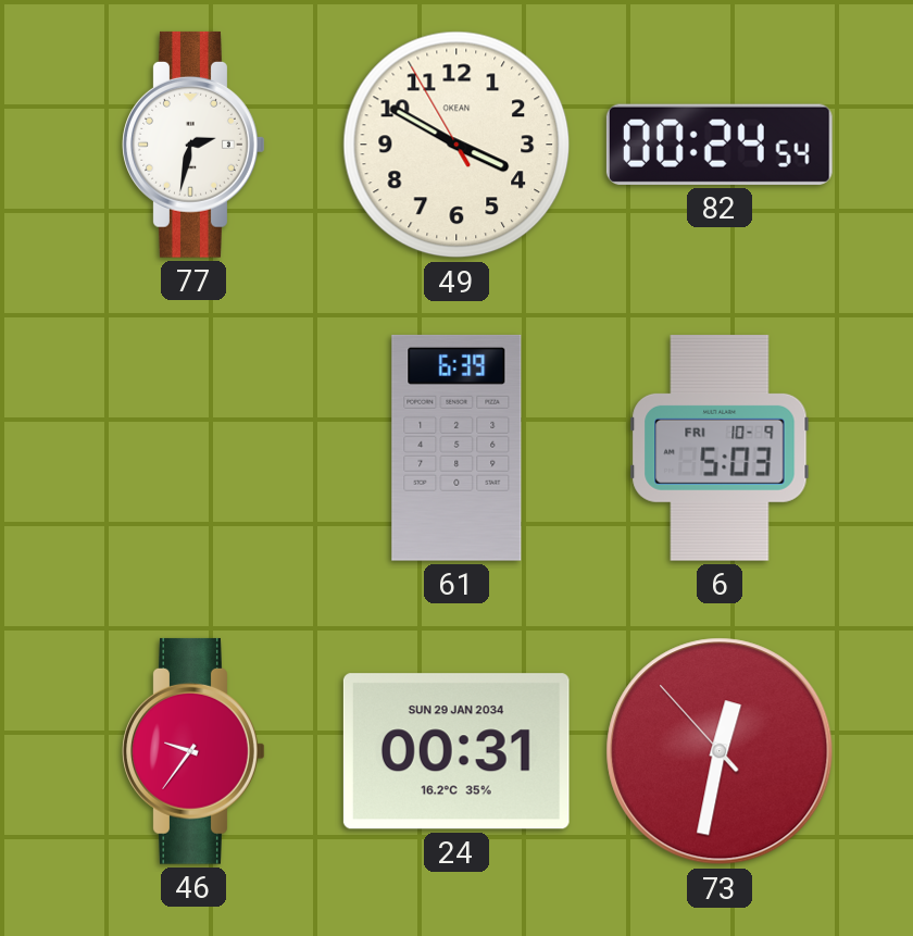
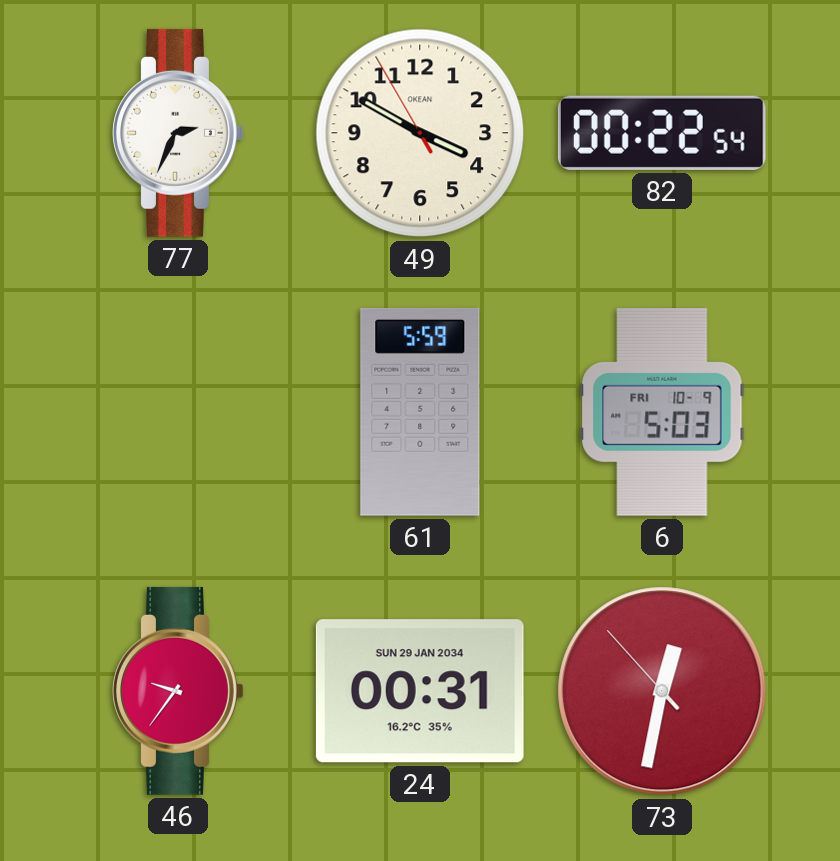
77: 2:32 -> 2:34
82: 00:24 -> 00:22
61: 6:39 -> 5:59
